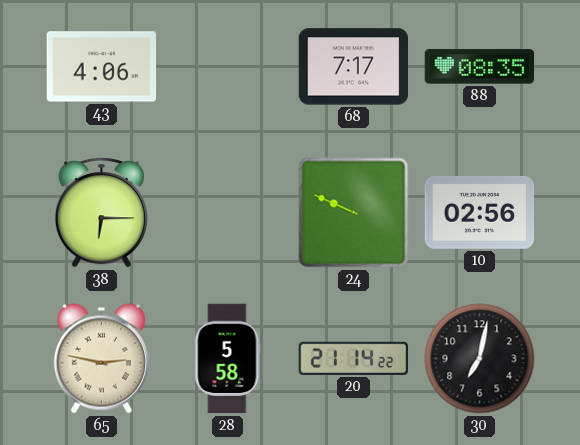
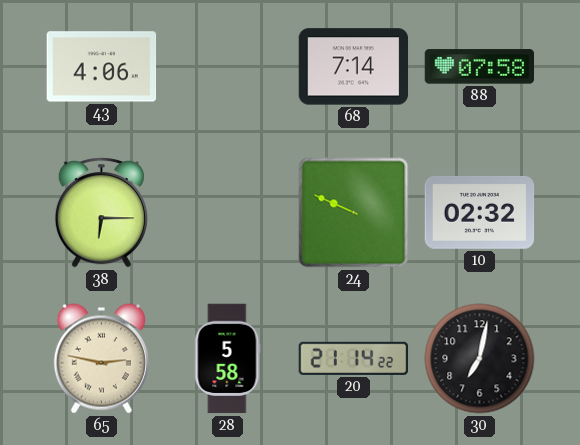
68: 7:17 -> 7:14
88: 08:35 -> 07:58
10: 02:56 -> 02:32
